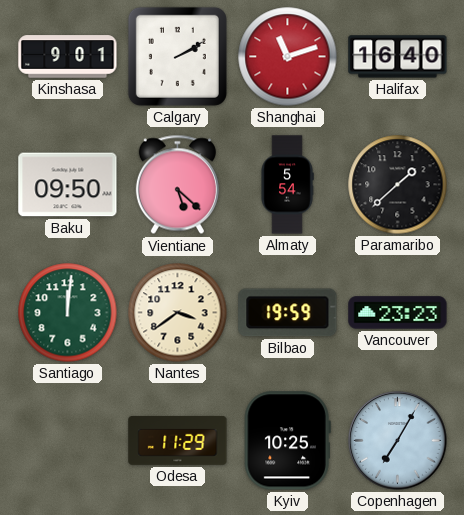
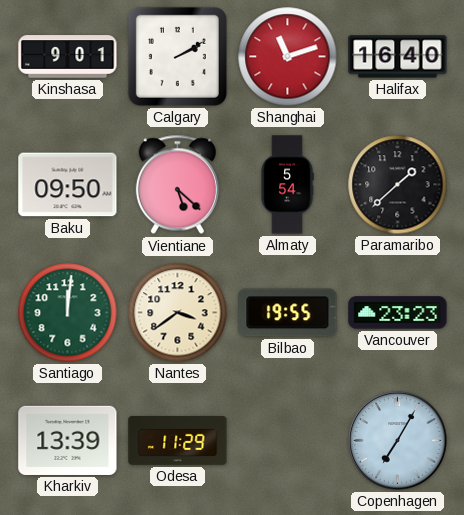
Bilbao: 19:59 -> 19:55
Kharkiv: none -> 13:39
Kyiv: 10:25 -> none
